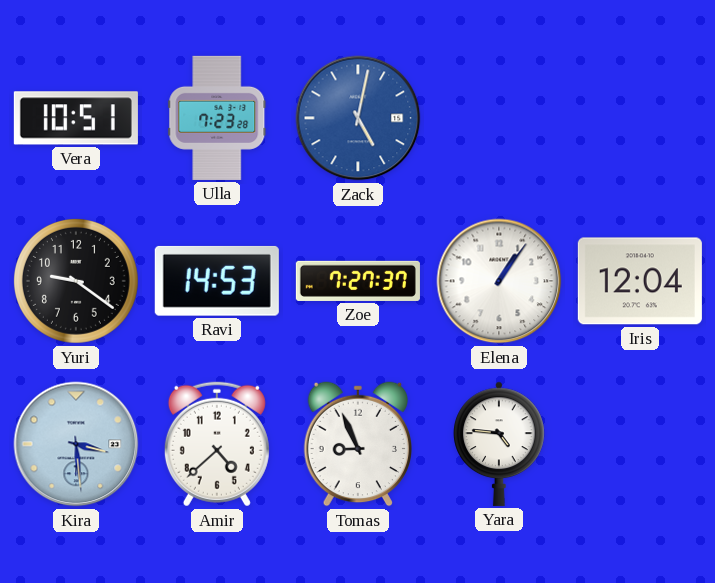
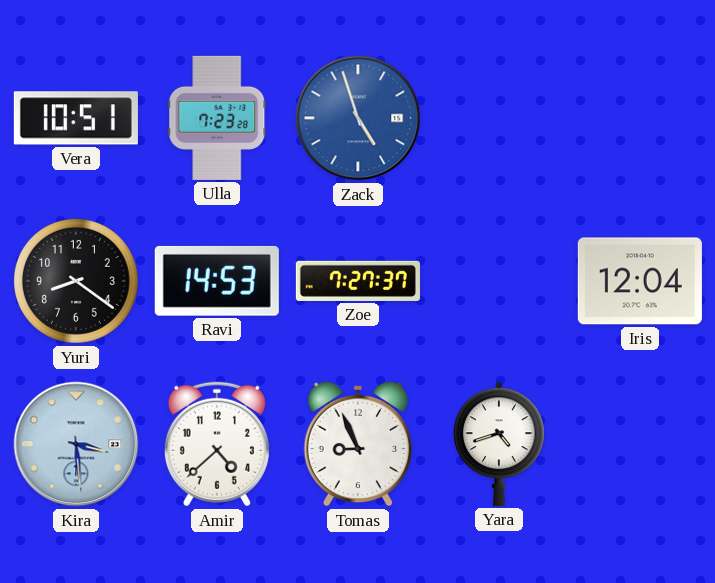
Zack: 5:02 -> 4:57
Yuri: 9:21 -> 8:21
Elena: 1:06 -> none
Yara: 4:46 -> 4:42
